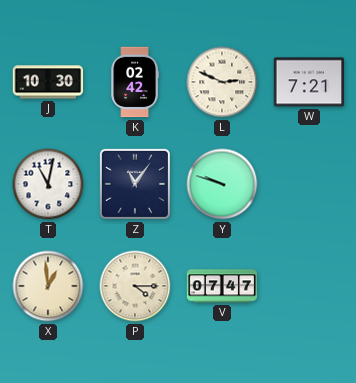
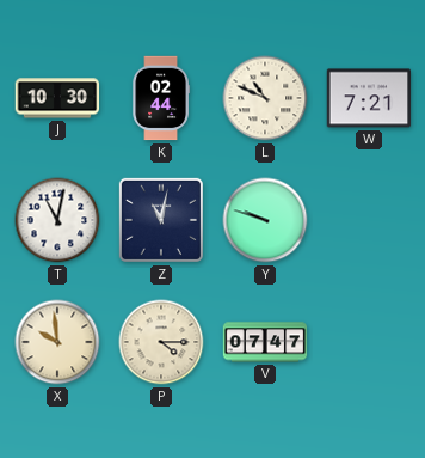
K: 02:42 -> 02:44
L: 2:49 -> 10:49
Z: 11:06 -> 11:02
X: 12:59 -> 9:59
